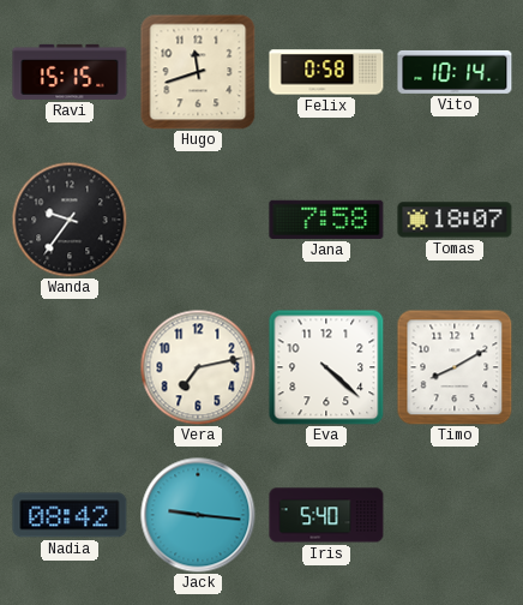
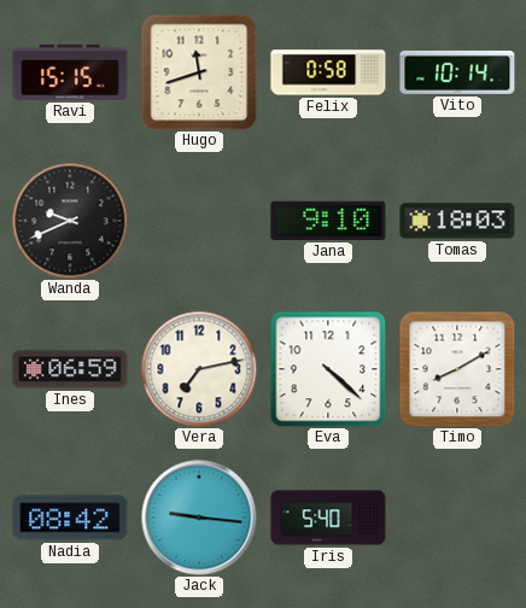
Wanda: 9:36 -> 9:41
Jana: 7:58 -> 9:10
Tomas: 18:07 -> 18:03
Ines: none -> 06:59
